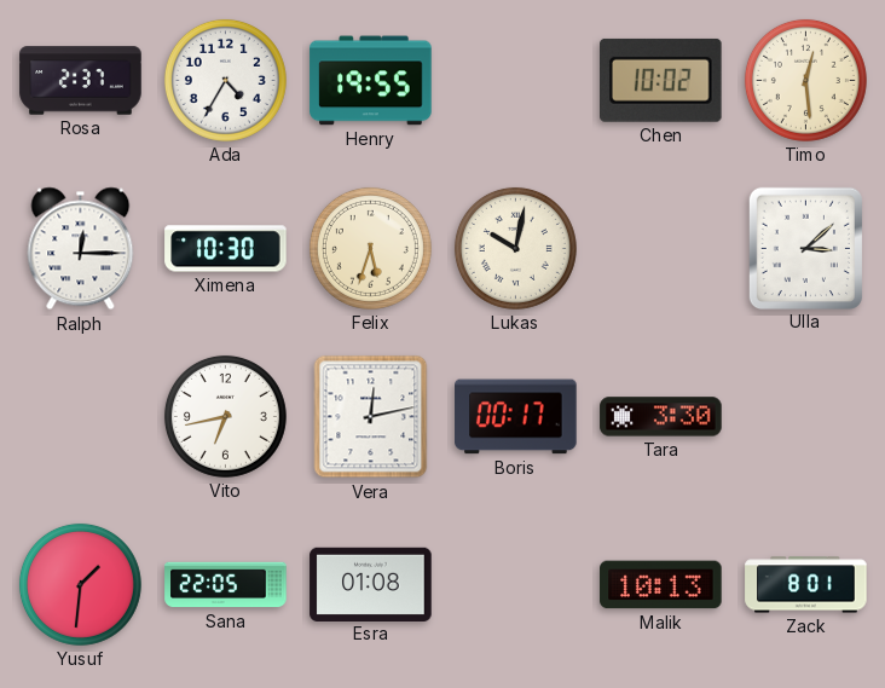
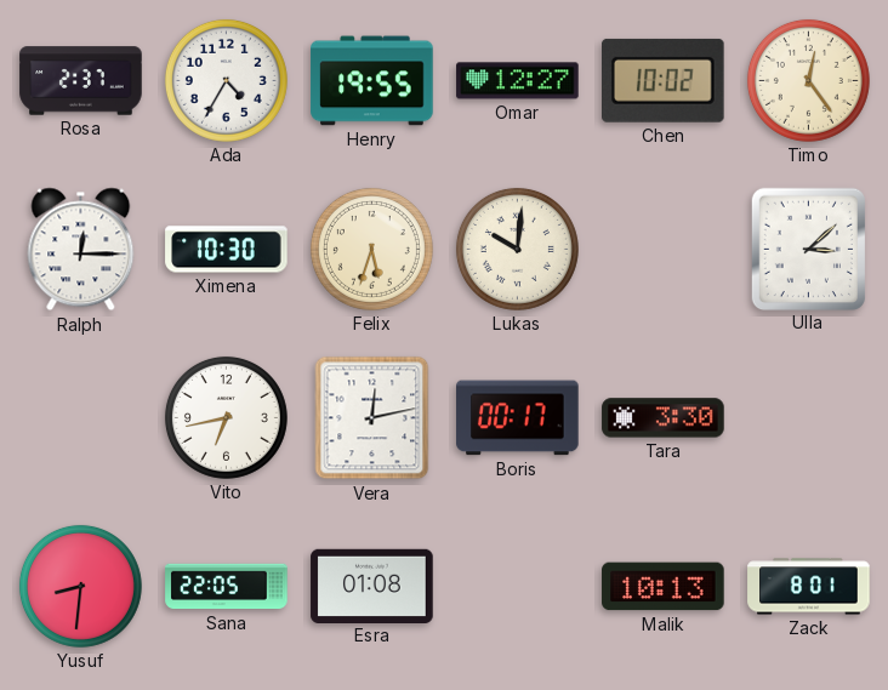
Omar: none -> 12:27
Timo: 12:29 -> 12:24
Lukas: 10:02 -> 10:01
Yusuf: 1:31 -> 8:31
